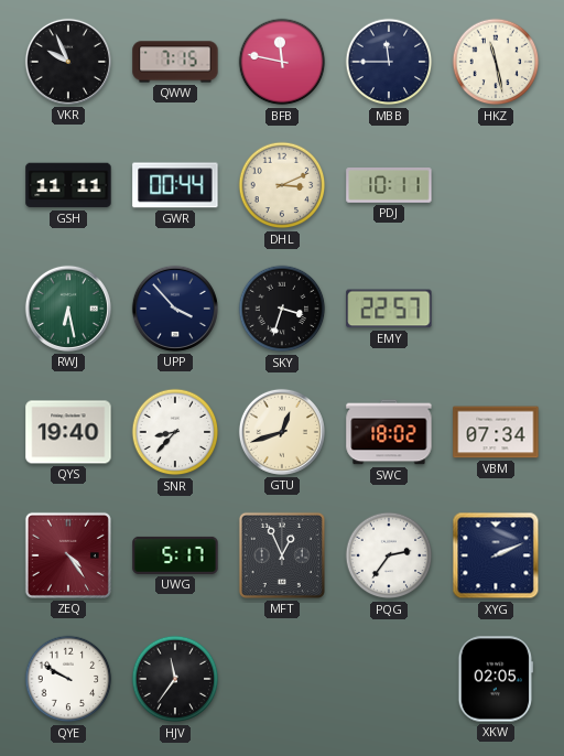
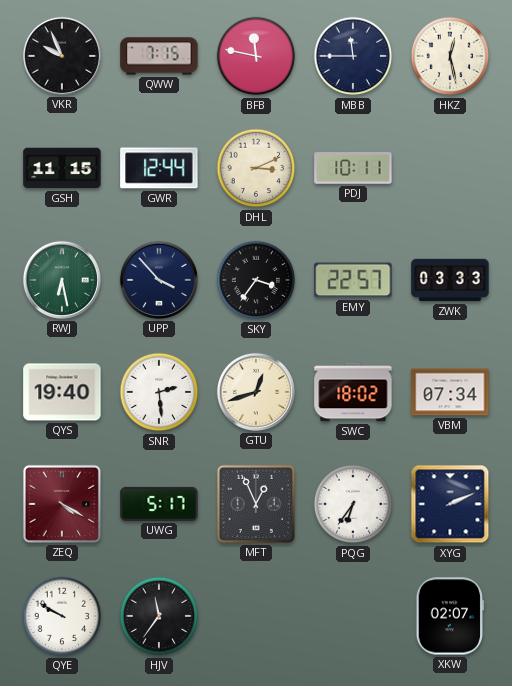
HKZ: 11:28 -> 12:28
GSH: 11:11 -> 11:15
GWR: 00:44 -> 12:44
SKY: 3:33 -> 3:36
ZWK: none -> 03:33
SNR: 8:37 -> 2:29
ZEQ: 4:24 -> 4:20
PQG: 2:36 -> 6:36
XKW: 02:05 -> 02:07
